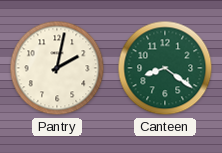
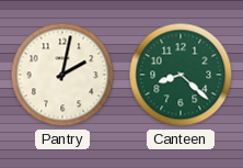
Canteen: 8:21 -> 8:22
